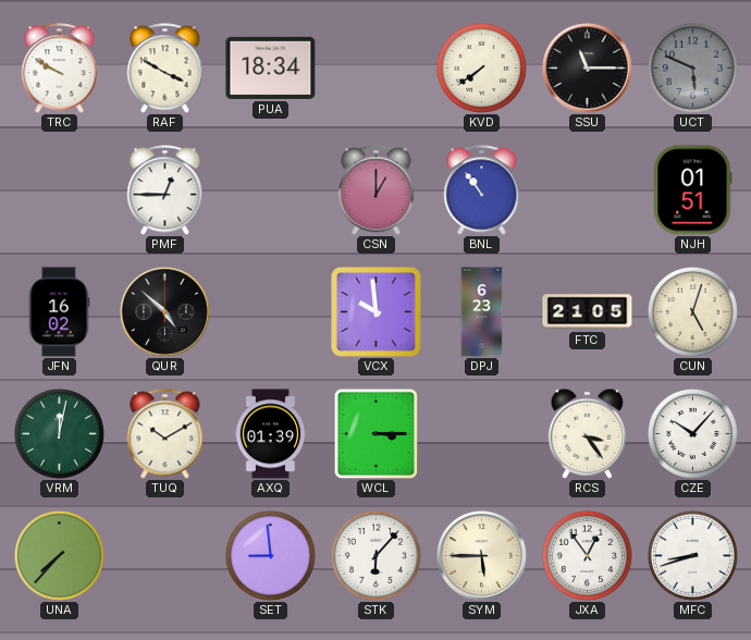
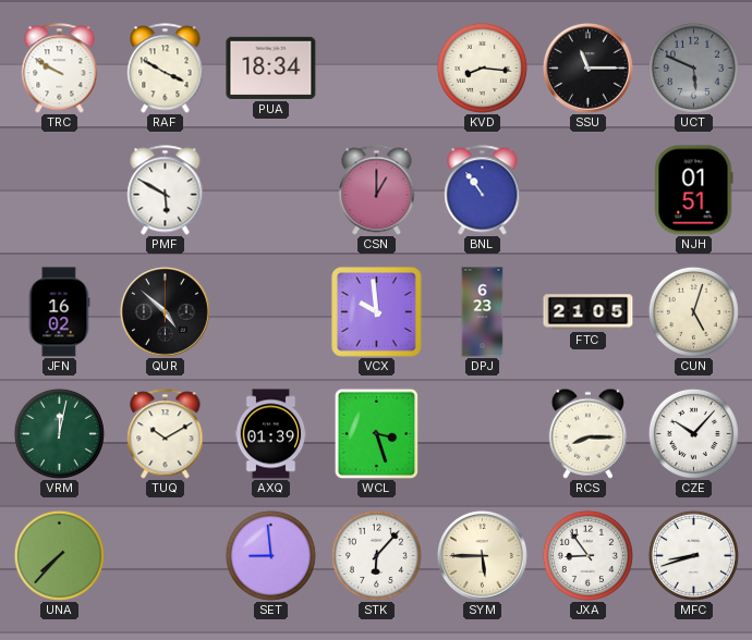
KVD: 7:39 -> 8:16
PMF: 12:45 -> 5:50
WCL: 3:15 -> 3:27
RCS: 3:24 -> 8:15
JXA: 12:54 -> 8:54
